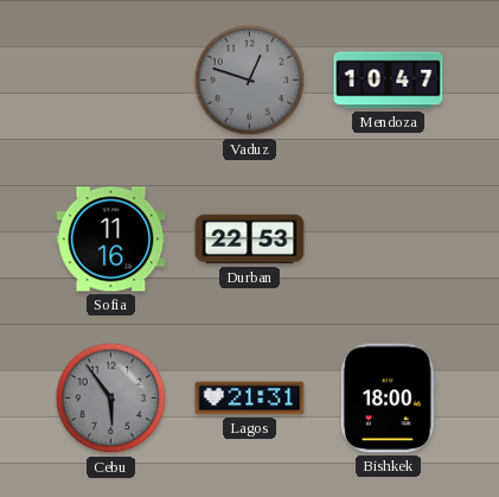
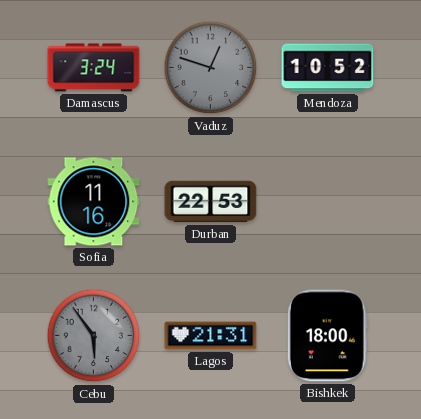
Damascus: none -> 3:24
Mendoza: 10:47 -> 10:52
